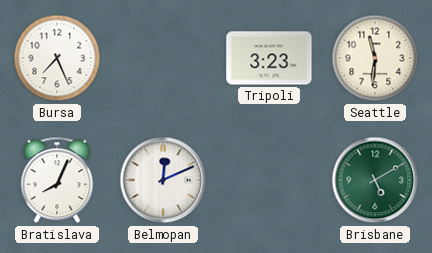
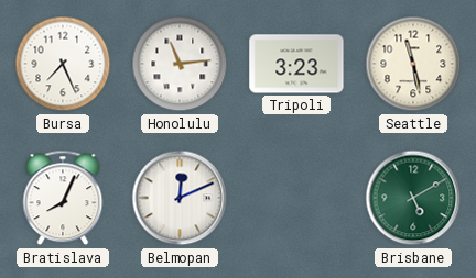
Honolulu: none -> 11:14
Seattle: 11:31 -> 11:28
